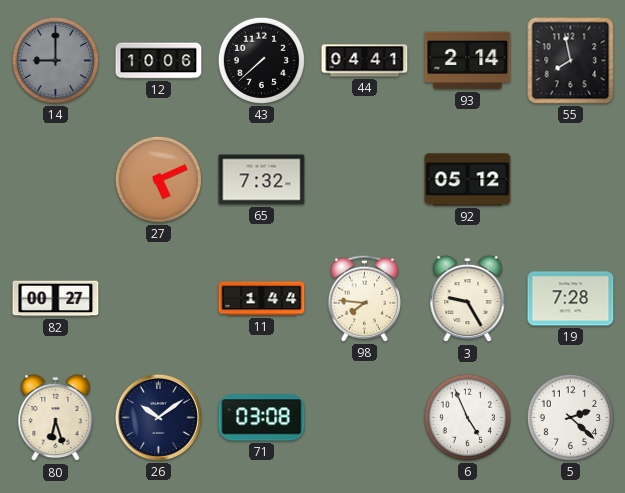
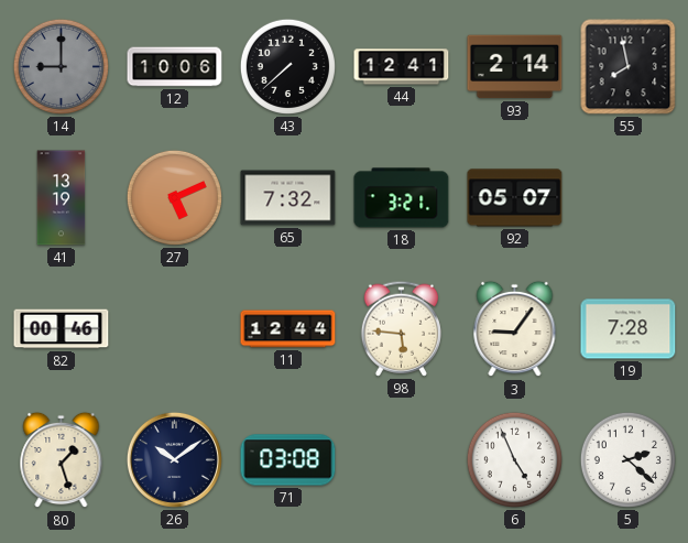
44: 04:41 -> 12:41
41: none -> 13:19
18: none -> 3:21
92: 05:12 -> 05:07
82: 00:27 -> 00:46
11: 1:44 -> 12:44
98: 7:46 -> 5:46
3: 9:25 -> 9:06
80: 6:27 -> 1:27
